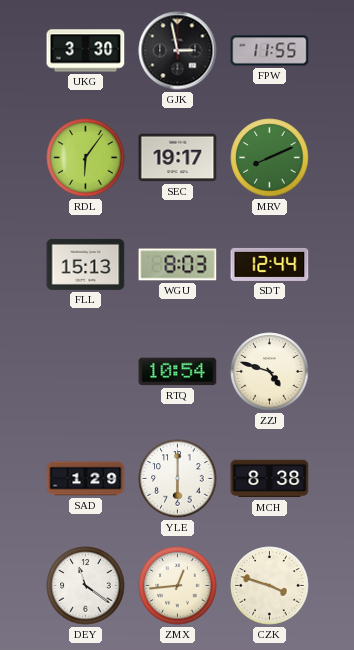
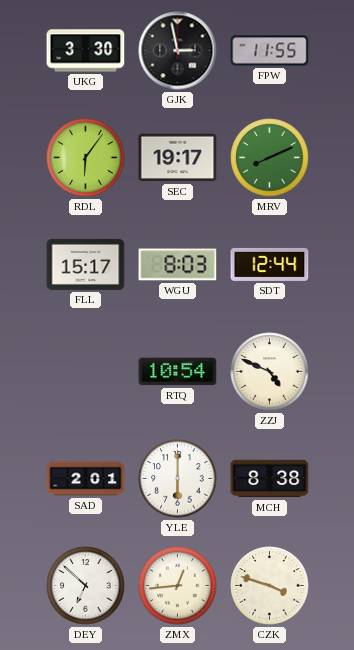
FLL: 15:13 -> 15:17
ZZJ: 4:48 -> 4:49
SAD: 1:29 -> 2:01
DEY: 11:21 -> 6:52
